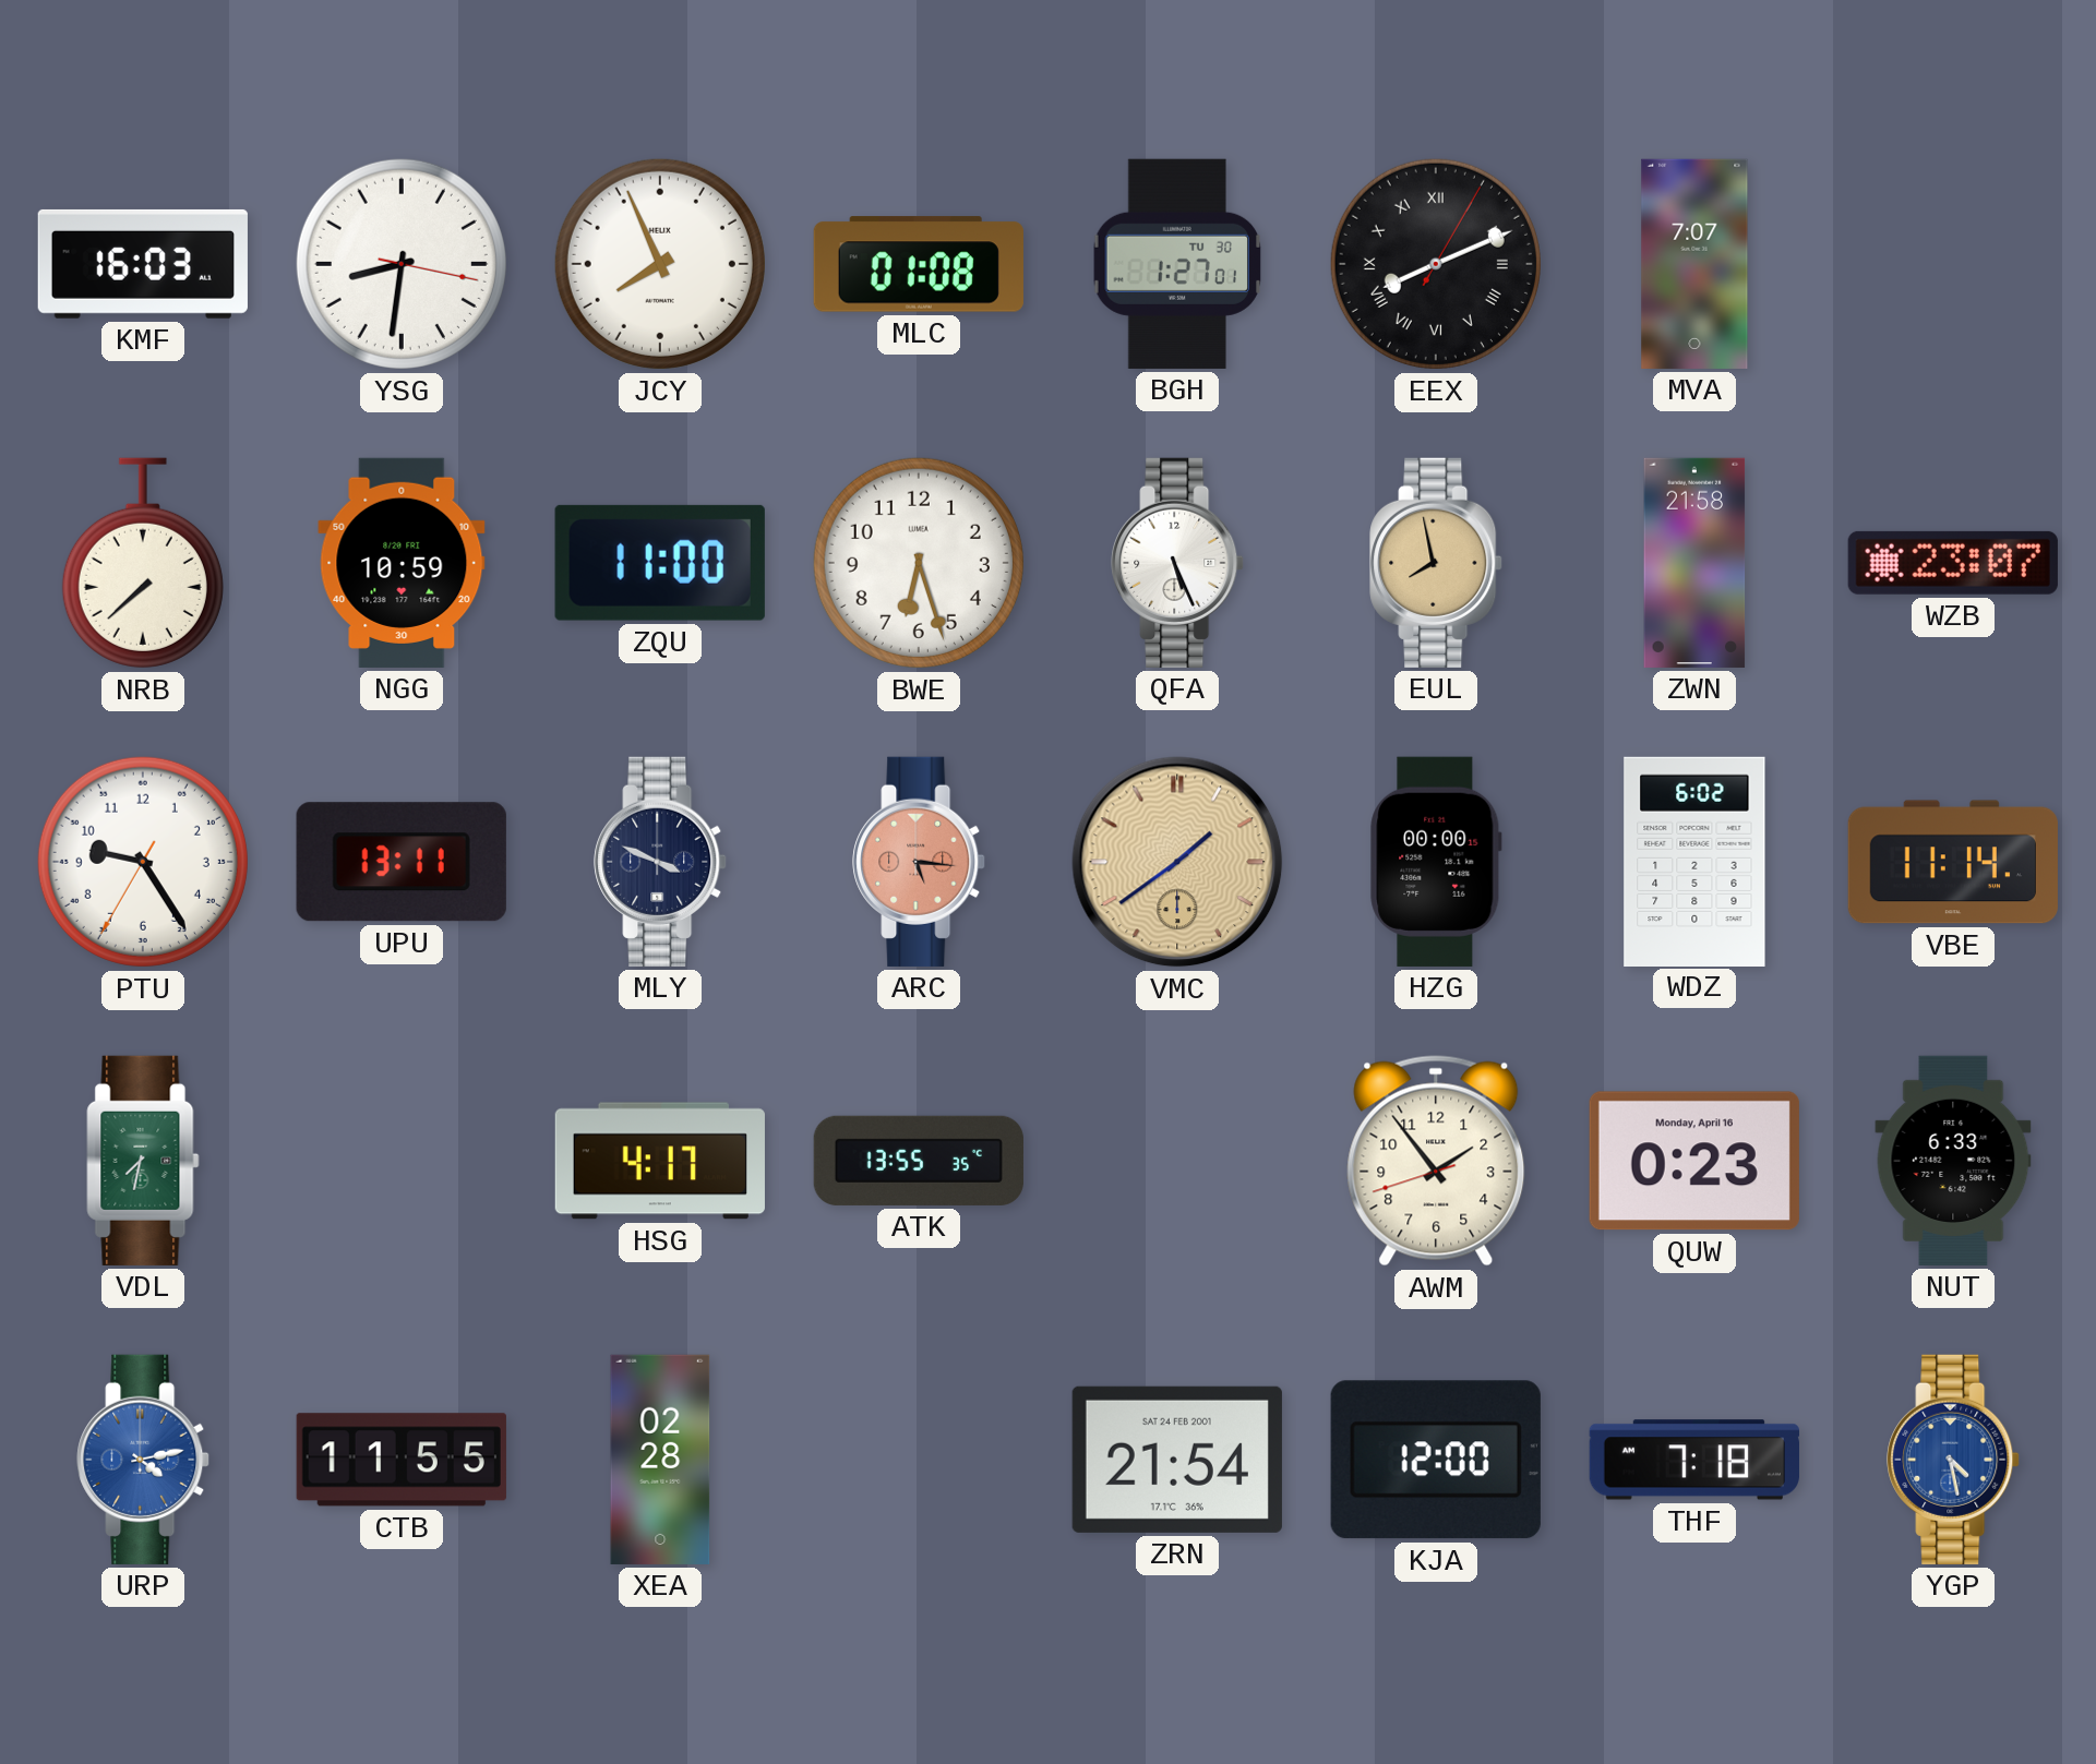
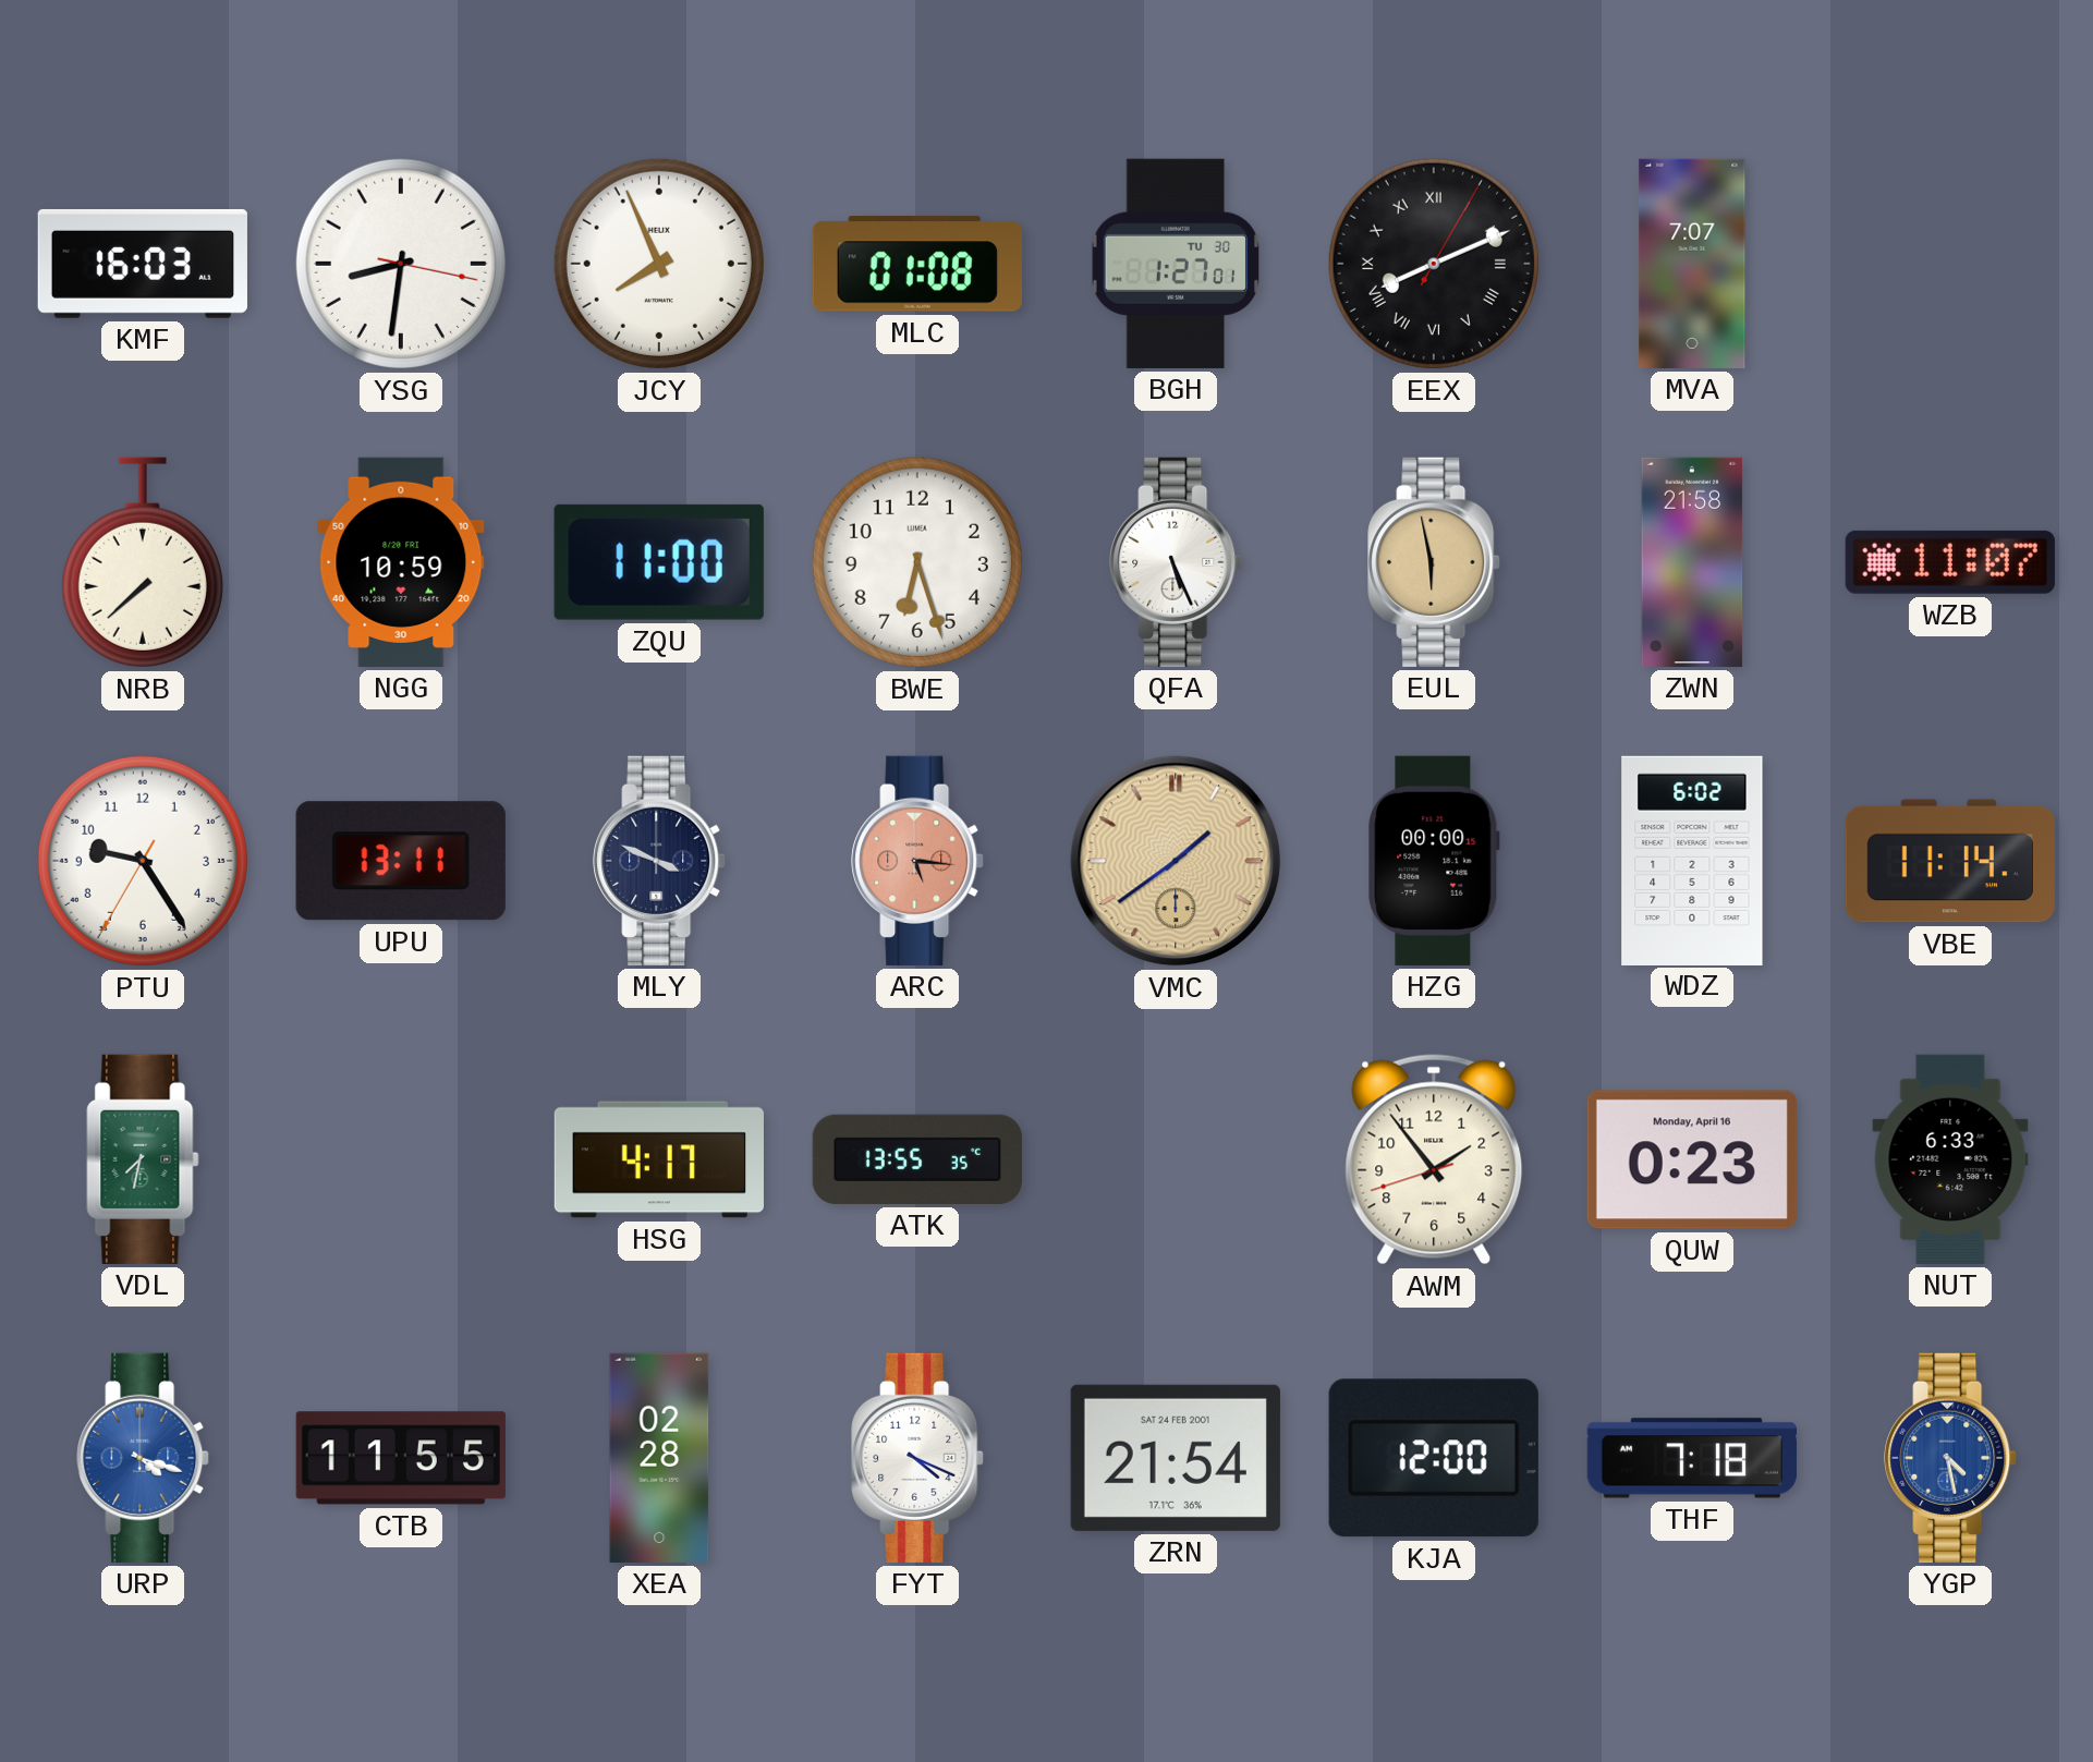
EUL: 7:58 -> 5:58
WZB: 23:07 -> 11:07
URP: 4:13 -> 4:18
FYT: none -> 4:19
